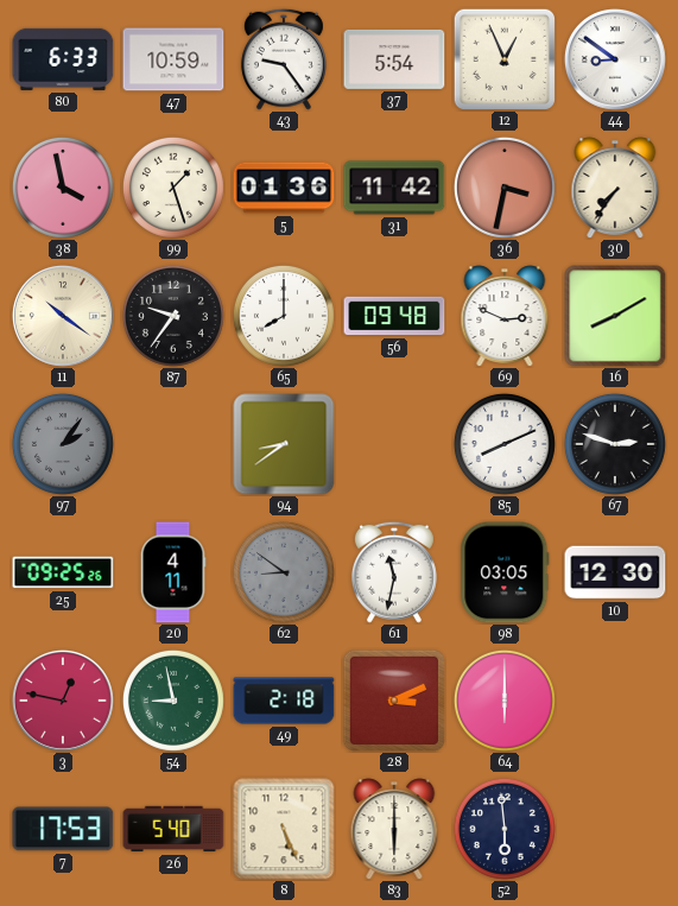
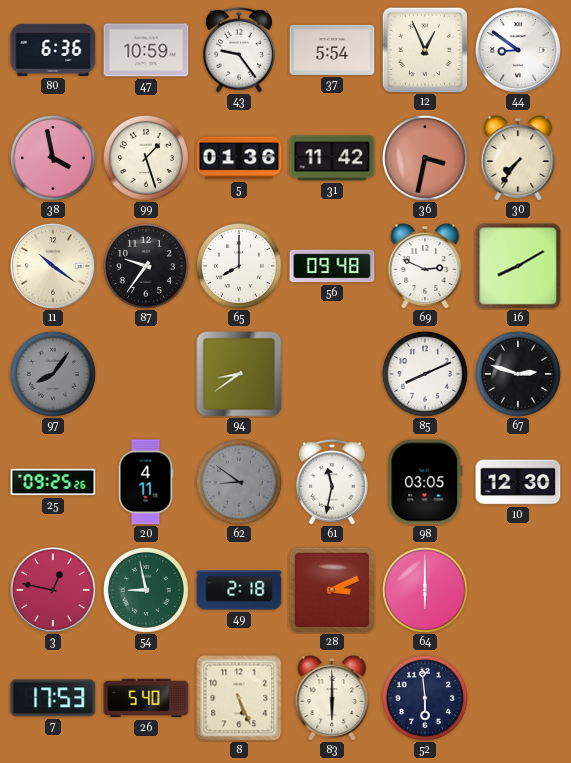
80: 6:33 -> 6:36
97: 2:06 -> 8:06
